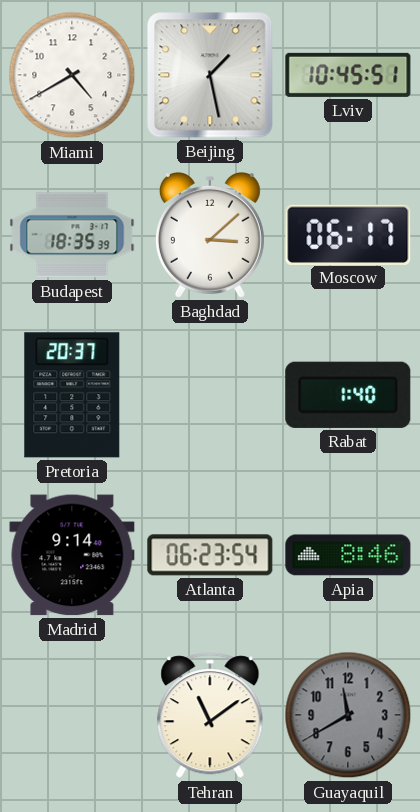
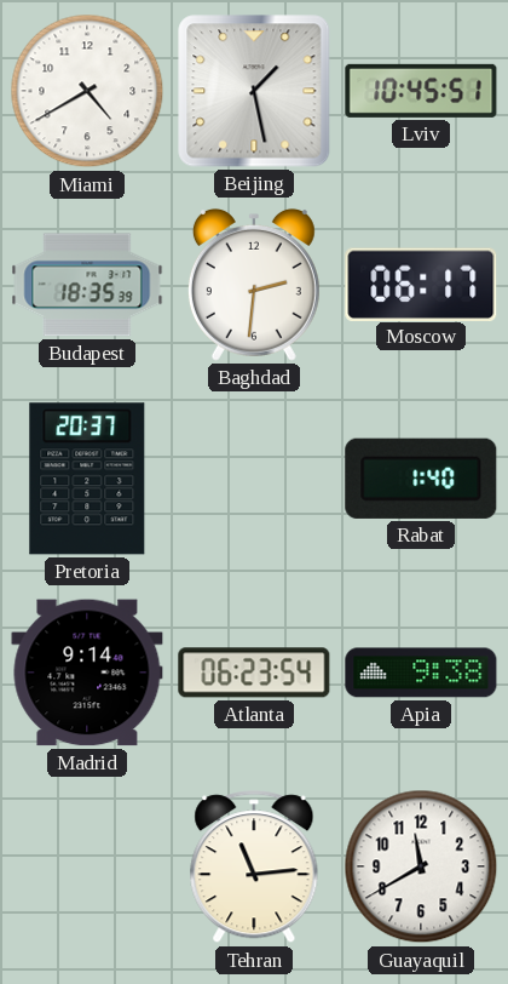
Baghdad: 3:08 -> 2:31
Apia: 8:46 -> 9:38
Tehran: 11:09 -> 11:14
Guayaquil dial: grey -> white
